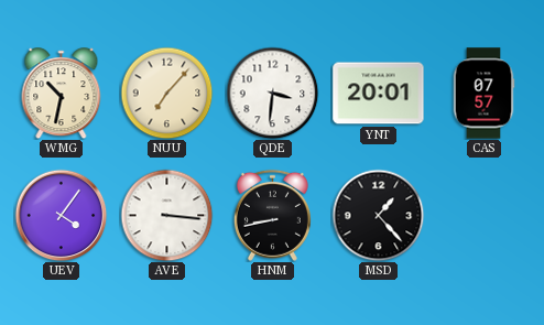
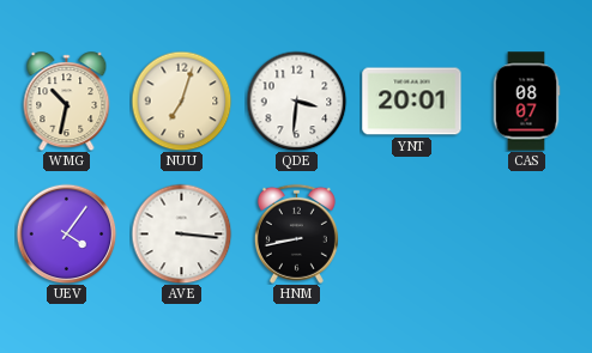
NUU: 7:07 -> 7:03
CAS: 07:57 -> 08:07
MSD: 1:23 -> none
